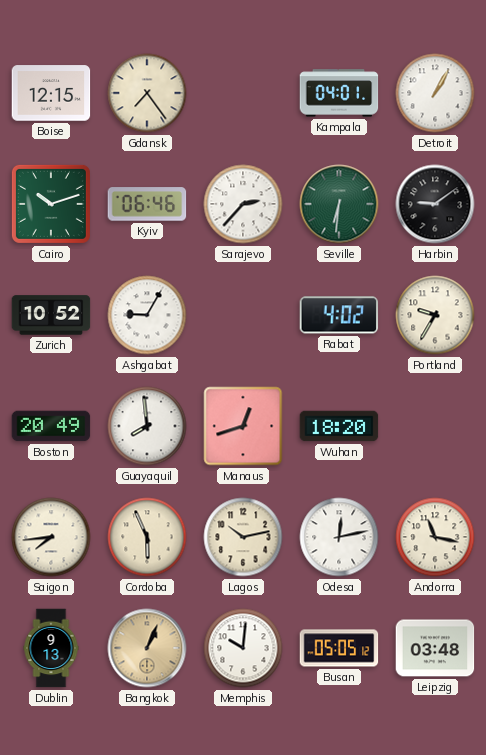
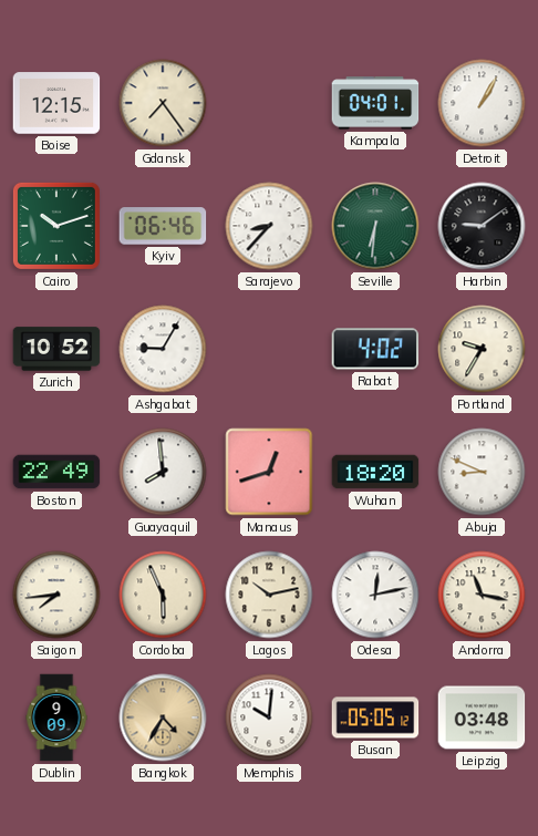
Sarajevo: 2:37 -> 8:37
Boston: 20:49 -> 22:49
Abuja: none -> 8:49
Dublin: 9:13 -> 9:09
Bangkok: 1:04 -> 4:35
